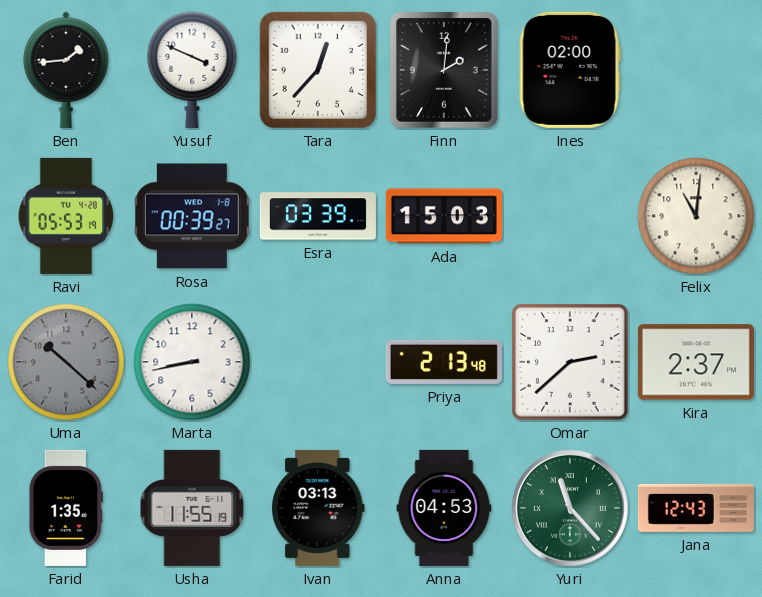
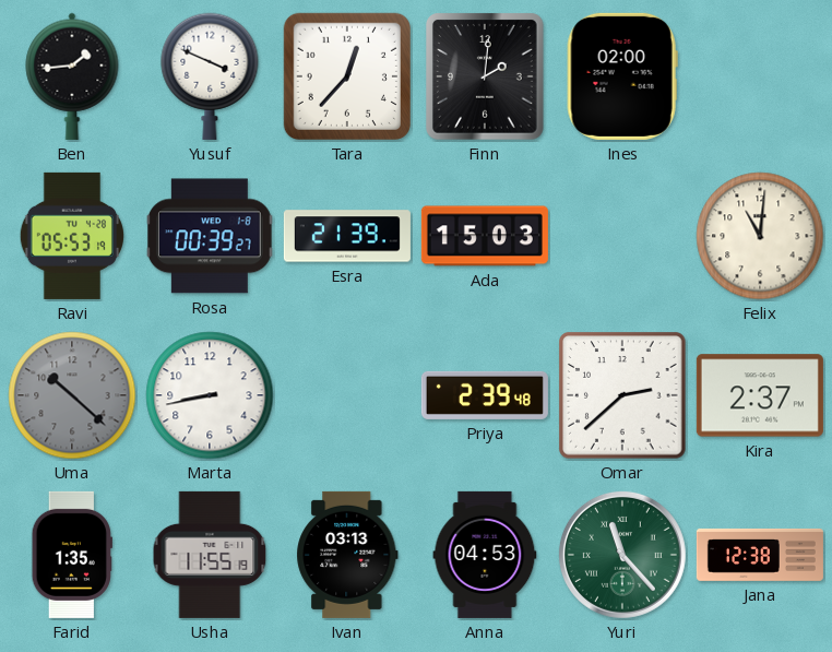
Esra: 03:39 -> 21:39
Priya: 2:13 -> 2:39
Jana: 12:43 -> 12:38
